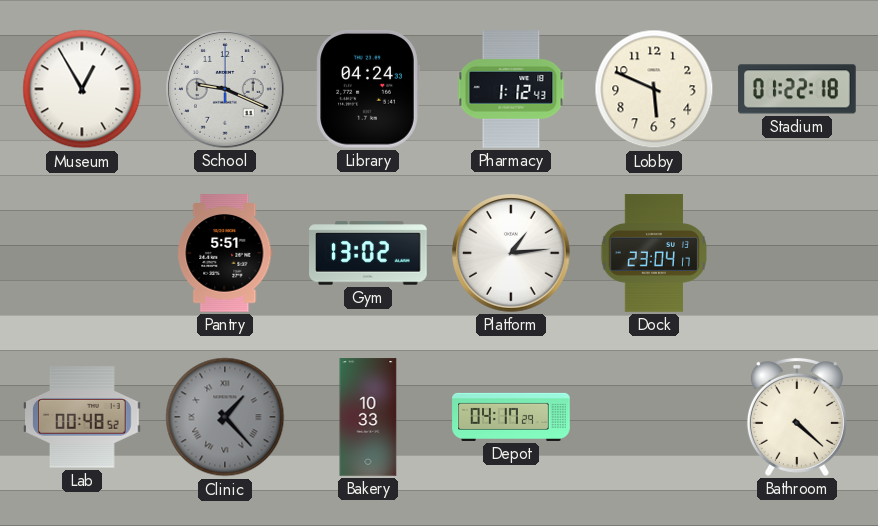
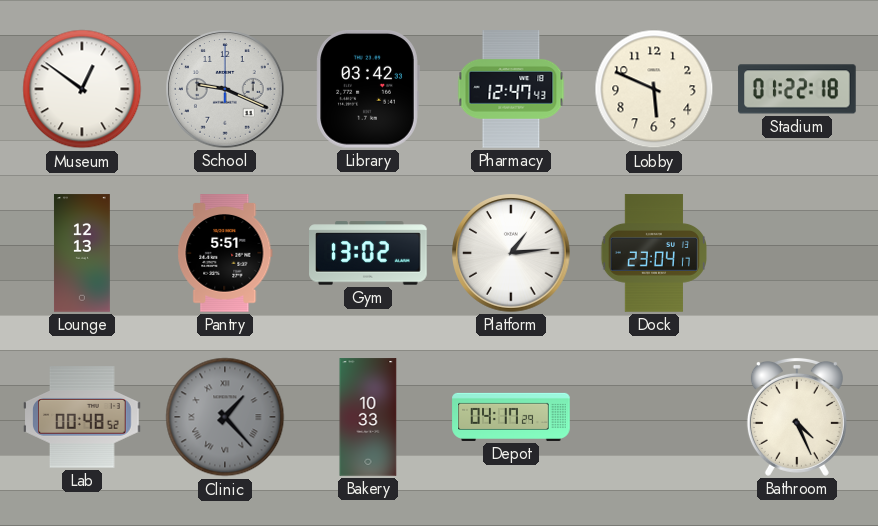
Museum: 12:55 -> 12:51
Library: 04:24 -> 03:42
Pharmacy: 1:12 -> 12:47
Lounge: none -> 12:13
Bathroom: 4:22 -> 4:26
